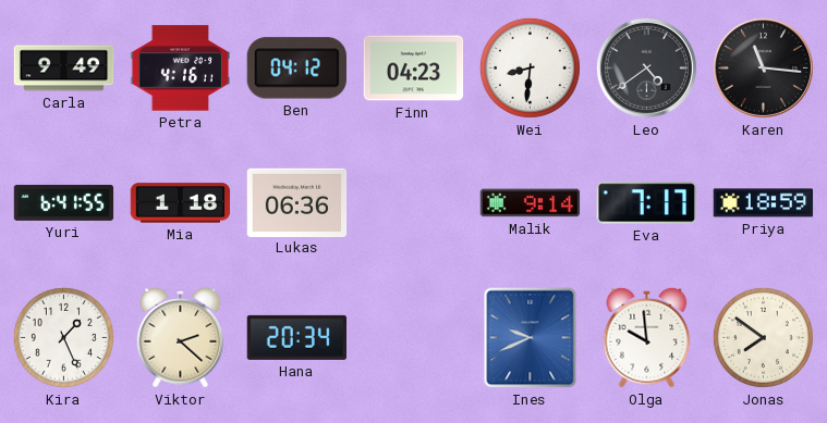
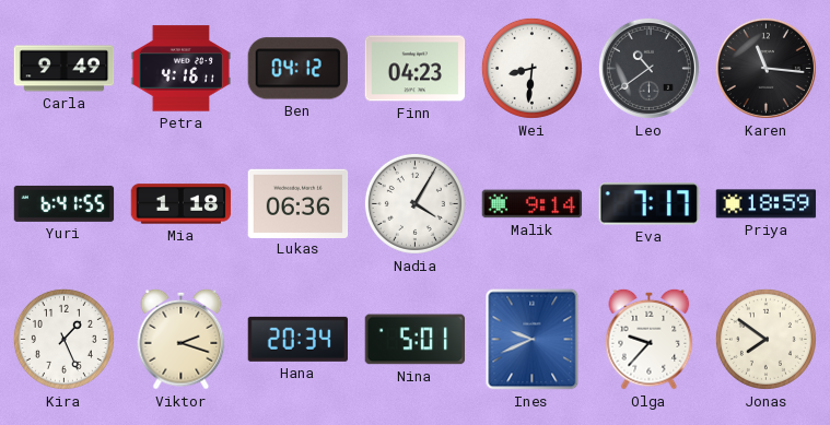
Leo: 4:39 -> 10:39
Nadia: none -> 4:05
Viktor: 2:22 -> 2:18
Nina: none -> 5:01
Olga: 9:59 -> 9:37
